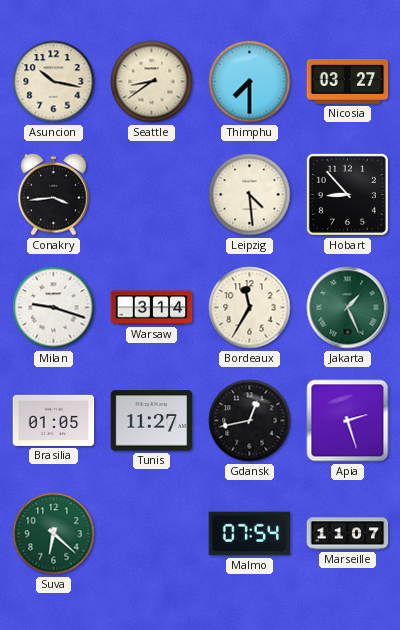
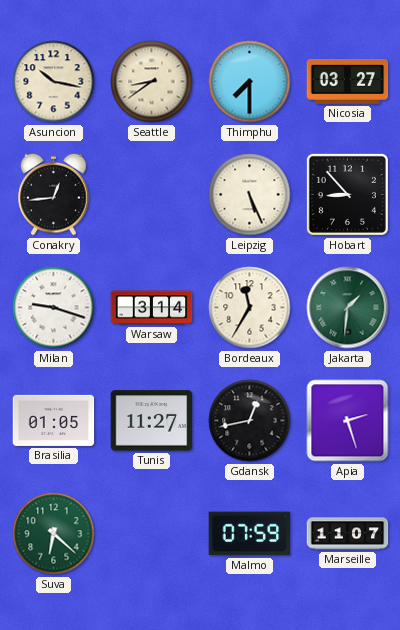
Conakry: 3:44 -> 12:44
Leipzig: 4:29 -> 5:26
Jakarta: 1:26 -> 1:31
Malmo: 07:54 -> 07:59
